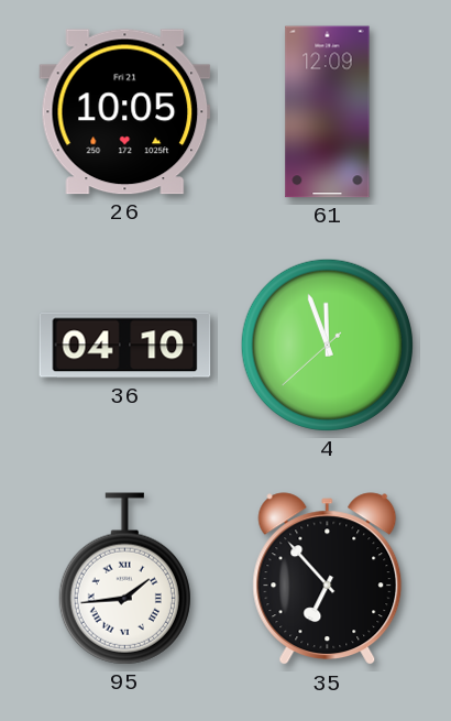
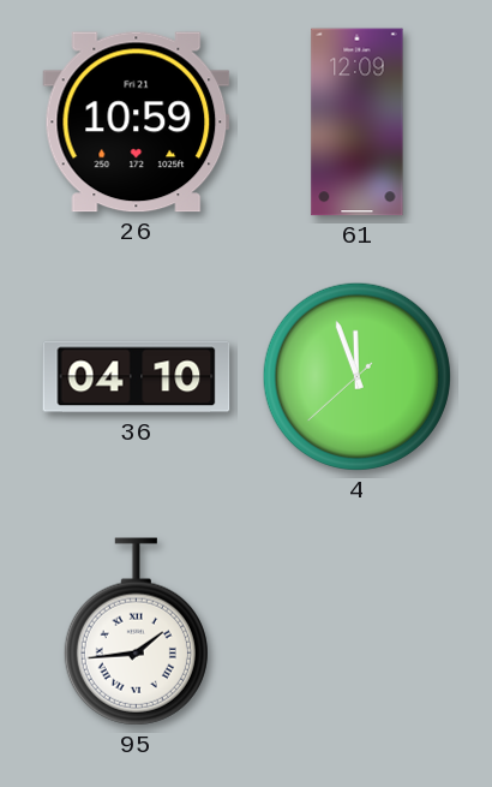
26: 10:05 -> 10:59
35: 6:53 -> none
